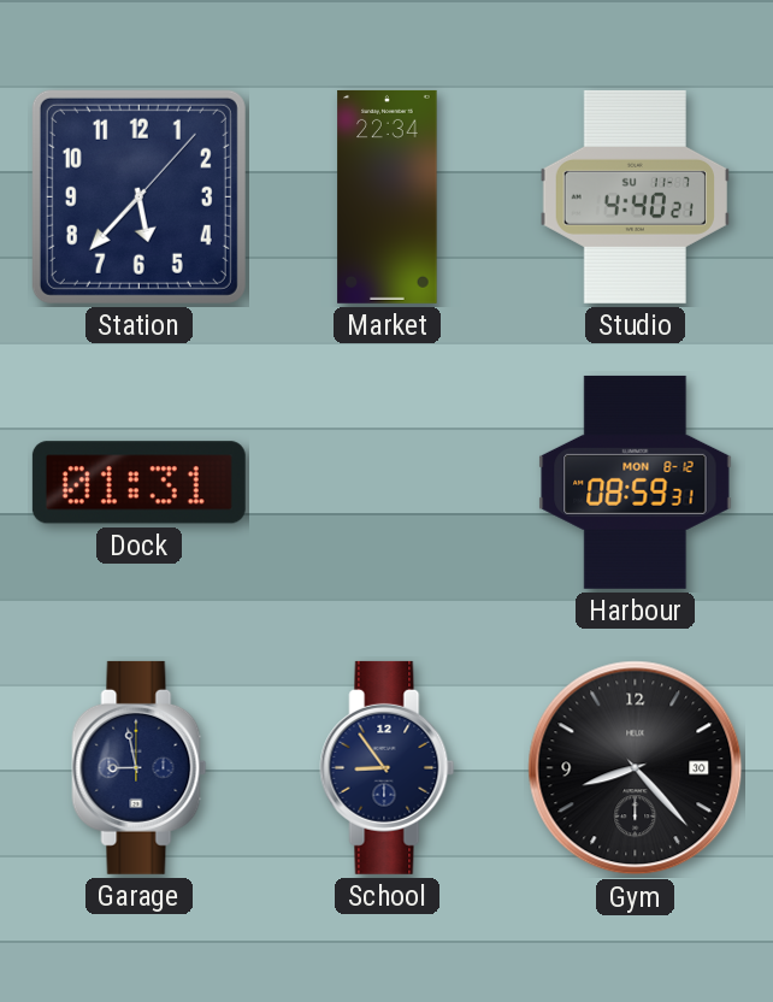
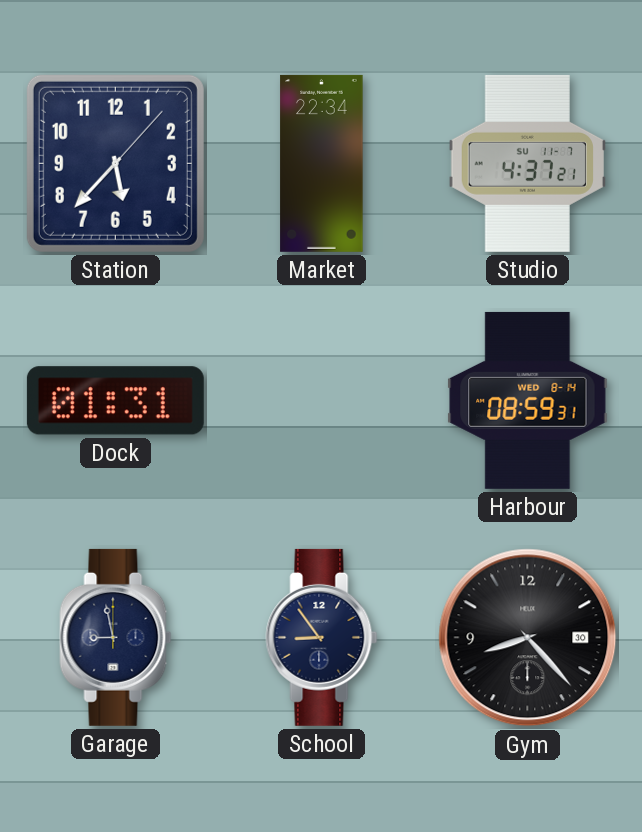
Studio: 4:40 -> 4:37
Harbour date: MON 8-12 -> WED 8-14
